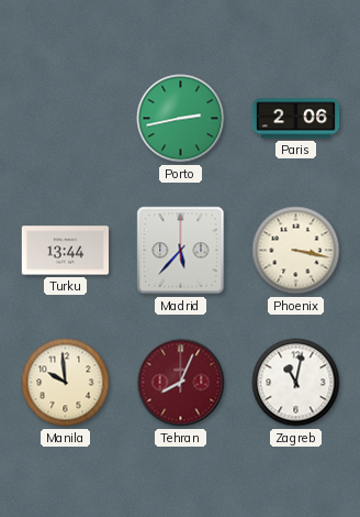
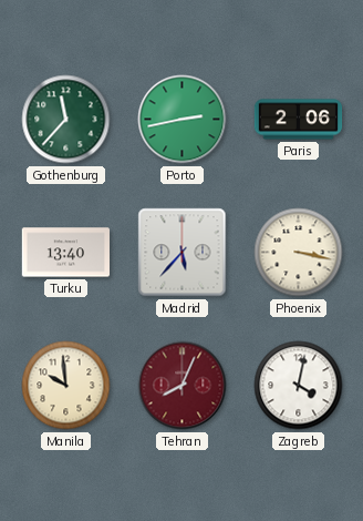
Gothenburg: none -> 11:37
Turku: 13:44 -> 13:40
Zagreb: 11:02 -> 4:02
